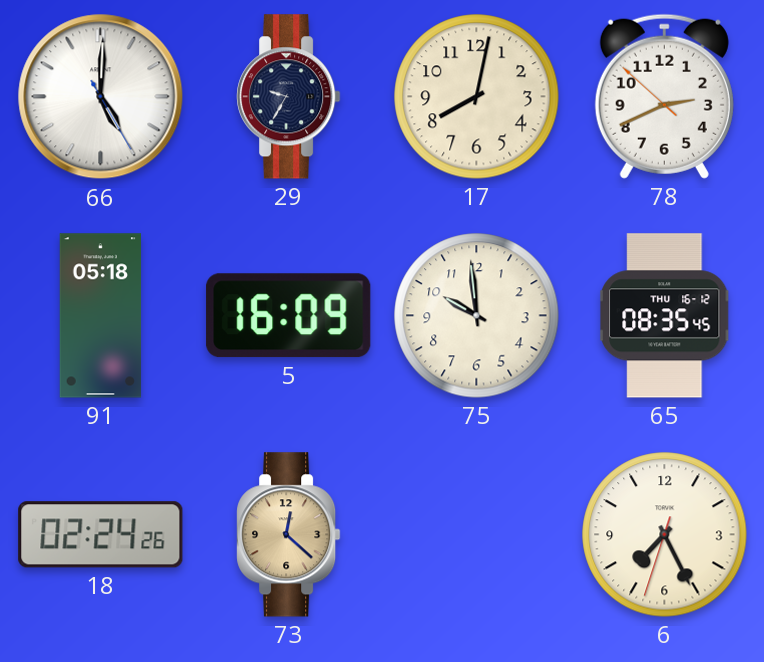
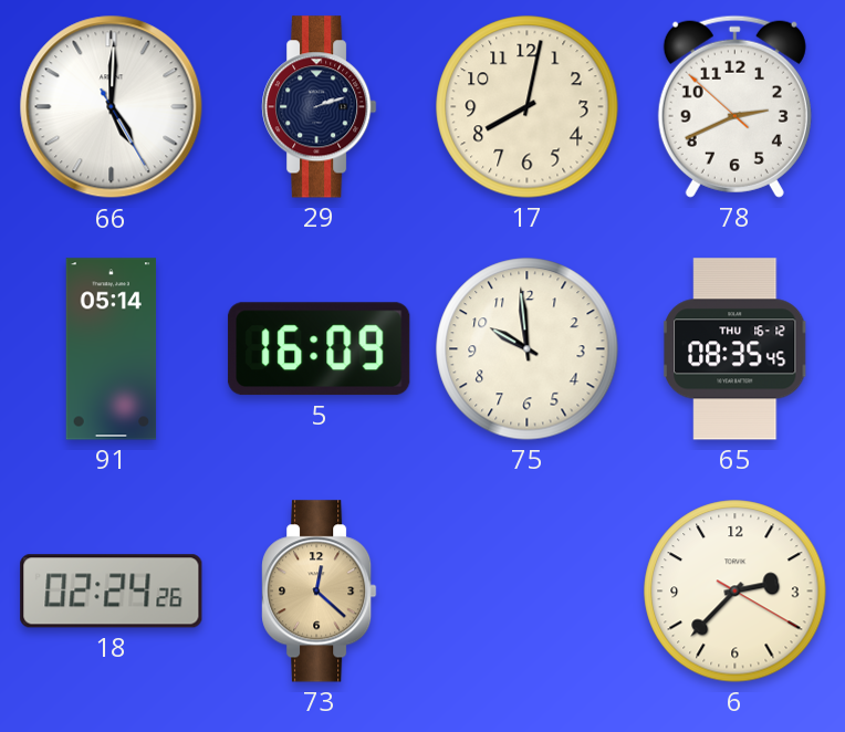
29: 9:35 -> 2:12
91: 05:18 -> 05:14
6: 7:25 -> 2:37
